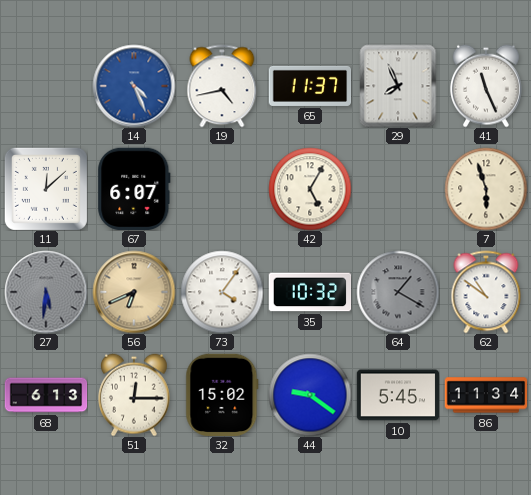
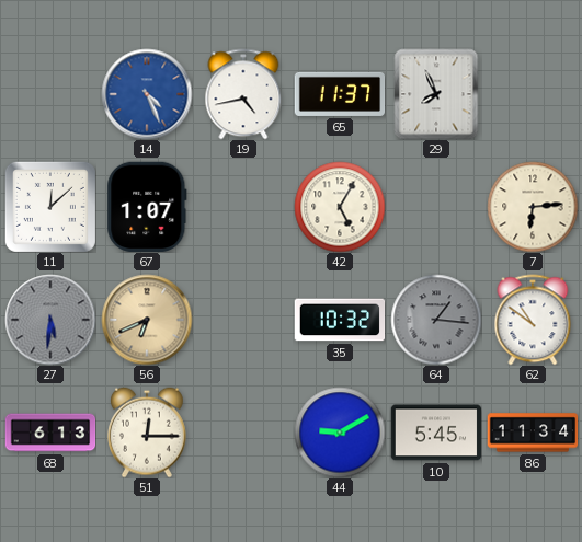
41: 11:26 -> none
67: 6:07 -> 1:07
7: 5:57 -> 6:14
73: 4:06 -> none
64: 1:20 -> 1:16
32: 15:02 -> none
44: 9:21 -> 9:10
